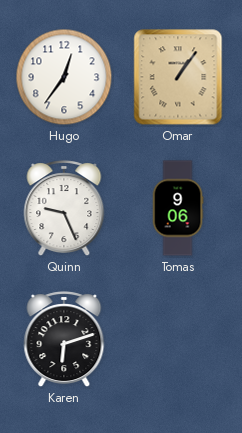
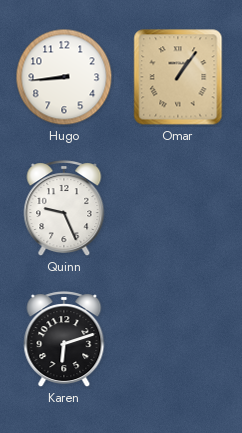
Hugo: 12:36 -> 8:44
Tomas: 9:06 -> none
